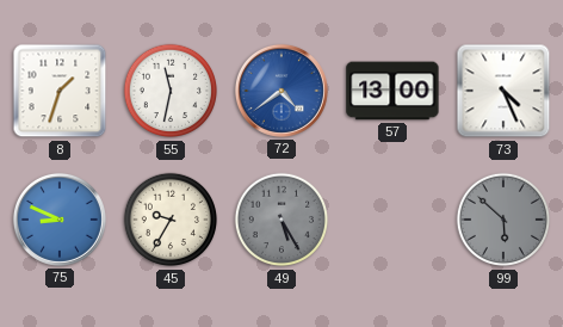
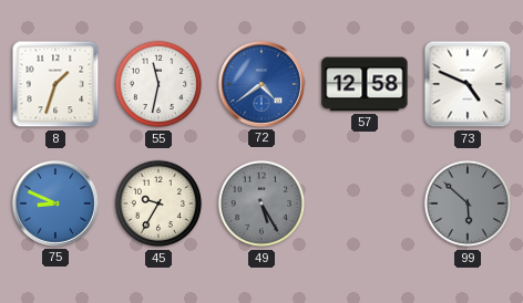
57: 13:00 -> 12:58
73: 4:26 -> 4:49
